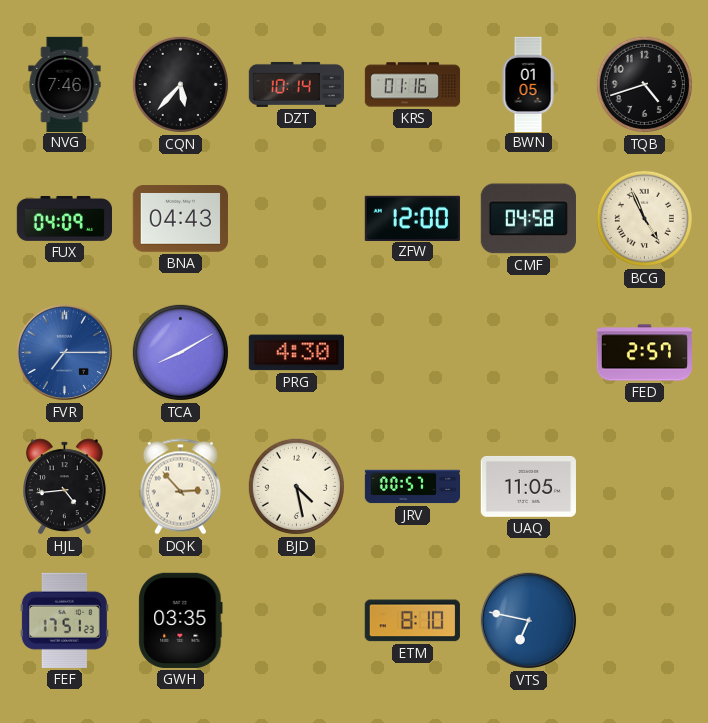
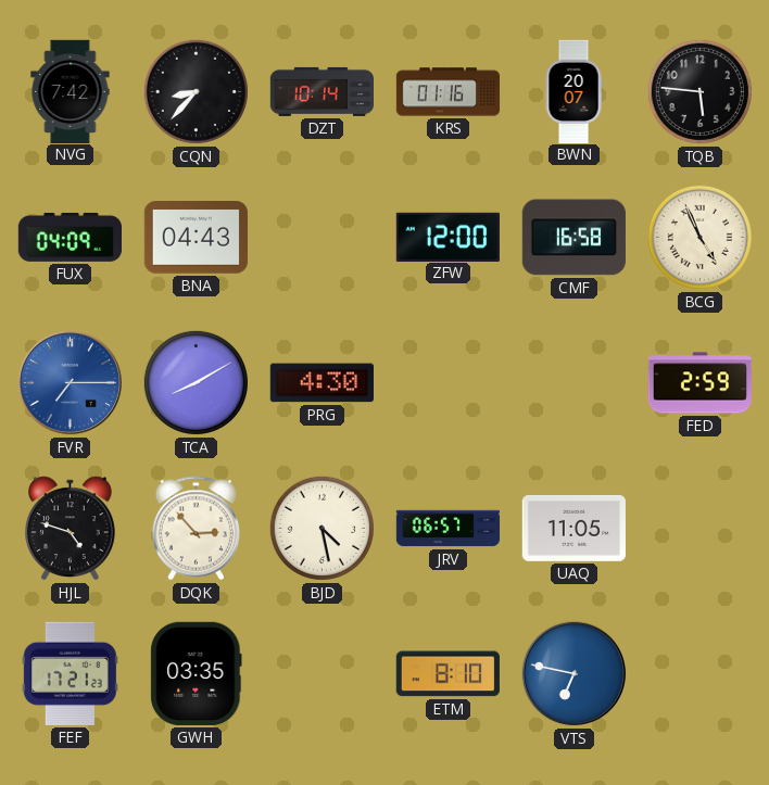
NVG: 7:46 -> 7:42
CQN: 5:37 -> 8:37
BWN: 01:05 -> 20:07
TQB: 4:42 -> 5:46
CMF: 04:58 -> 16:58
FED: 2:57 -> 2:59
HJL: 4:44 -> 4:48
JRV: 00:57 -> 06:57
FEF: 17:51 -> 17:21
